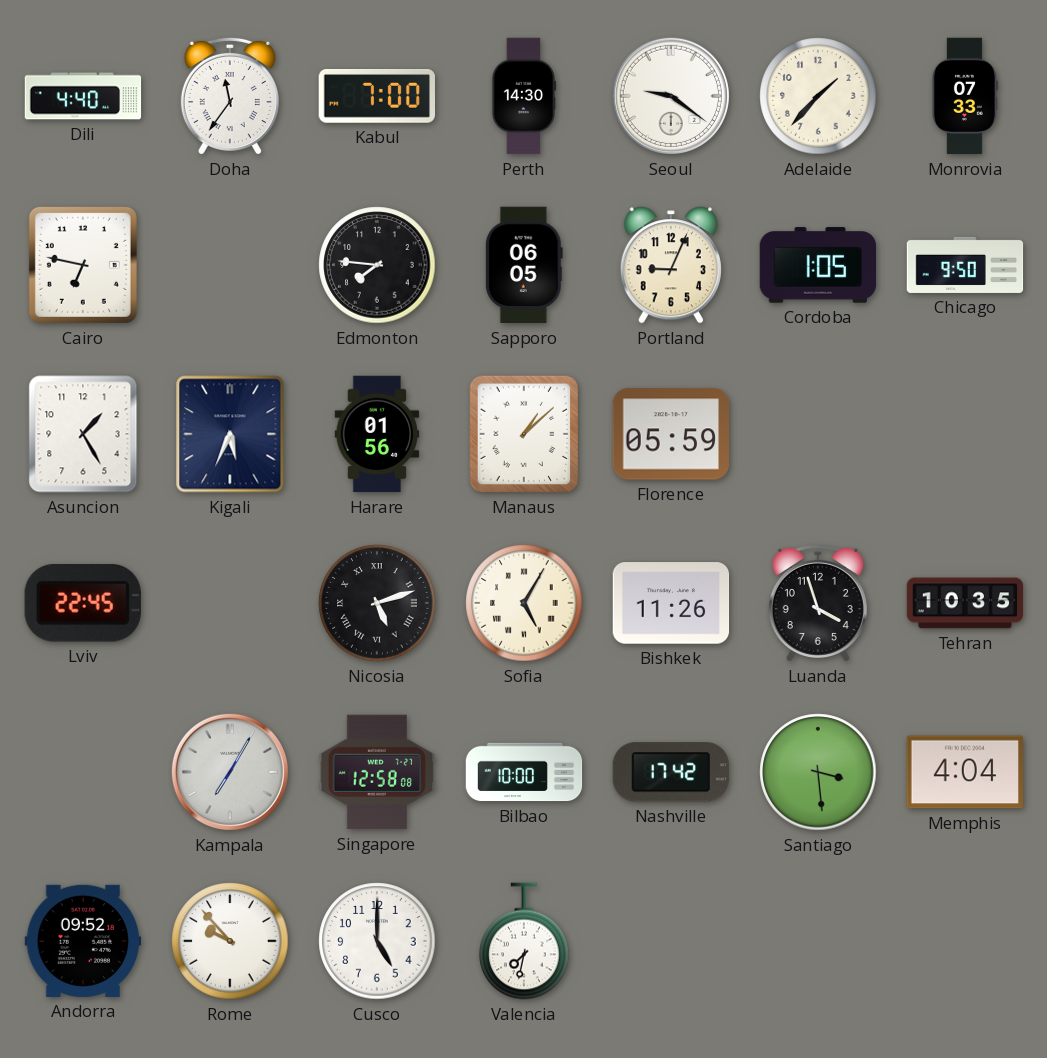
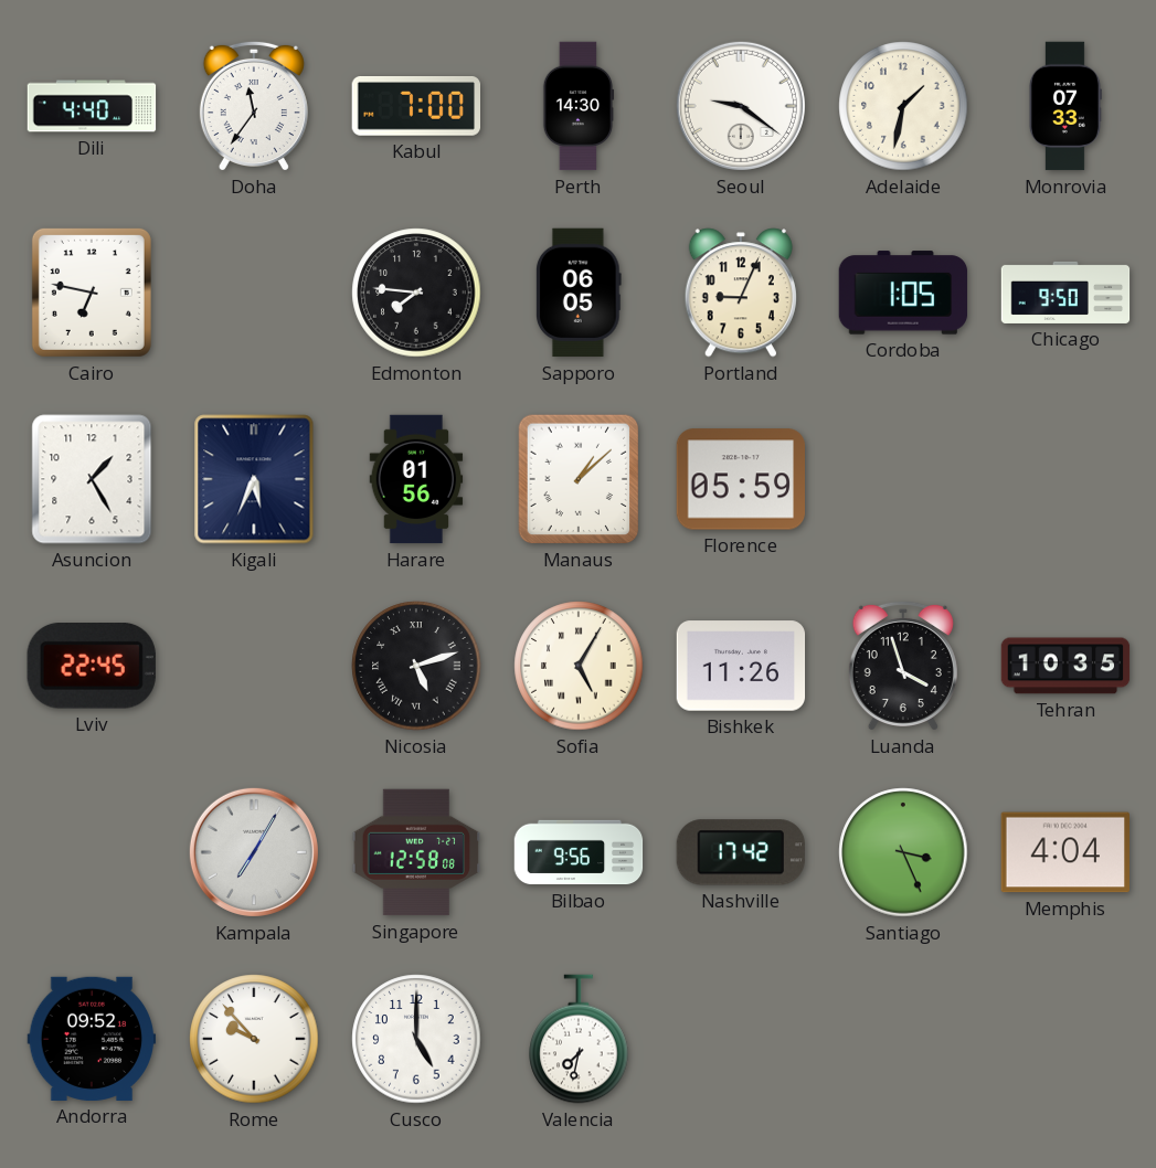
Adelaide: 1:37 -> 1:32
Bilbao: 10:00 -> 9:56
Santiago: 3:29 -> 3:26
